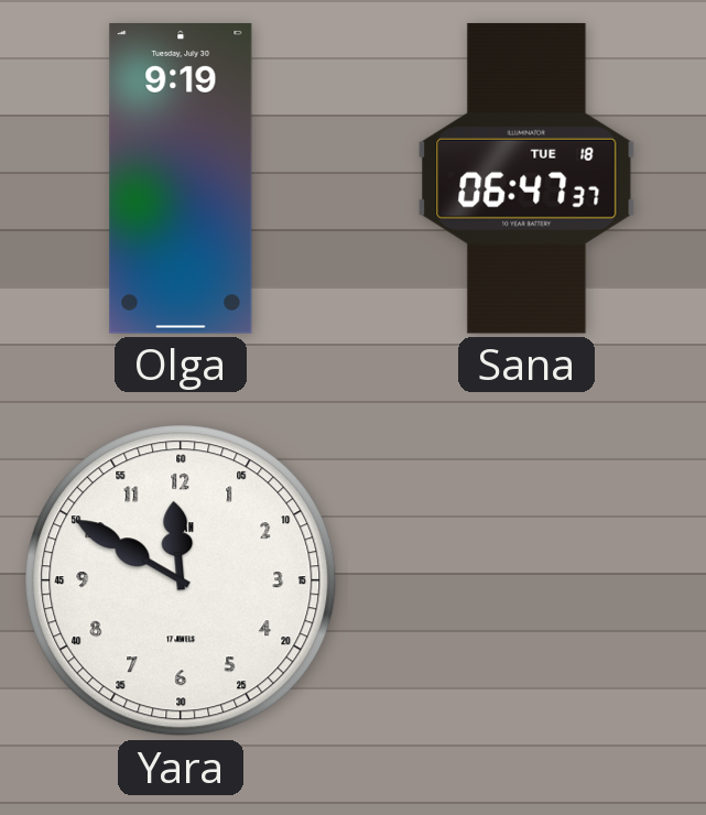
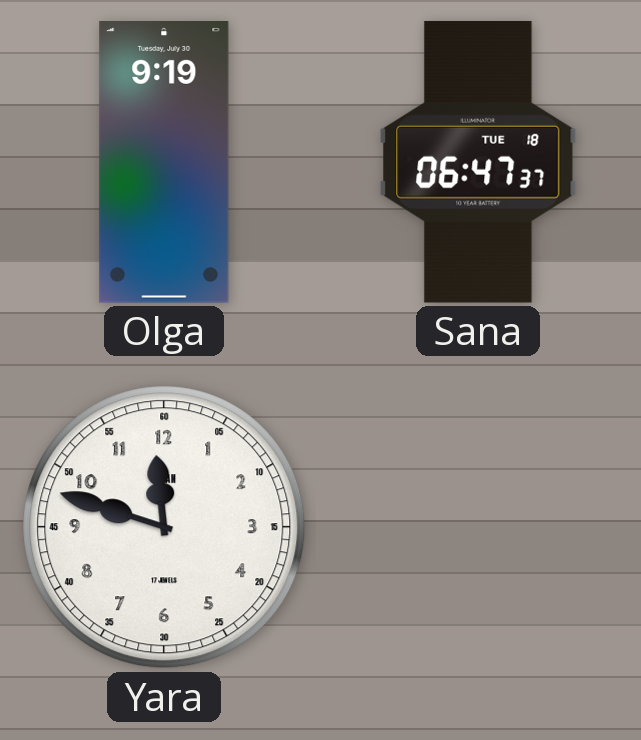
Yara: 11:50 -> 11:48
